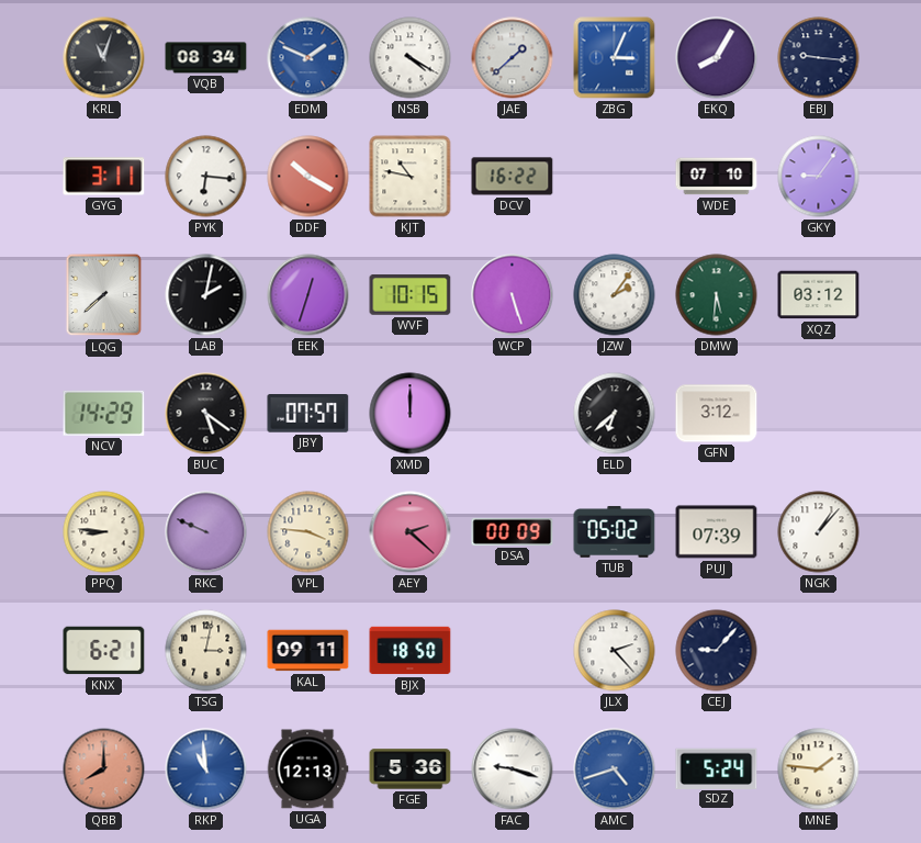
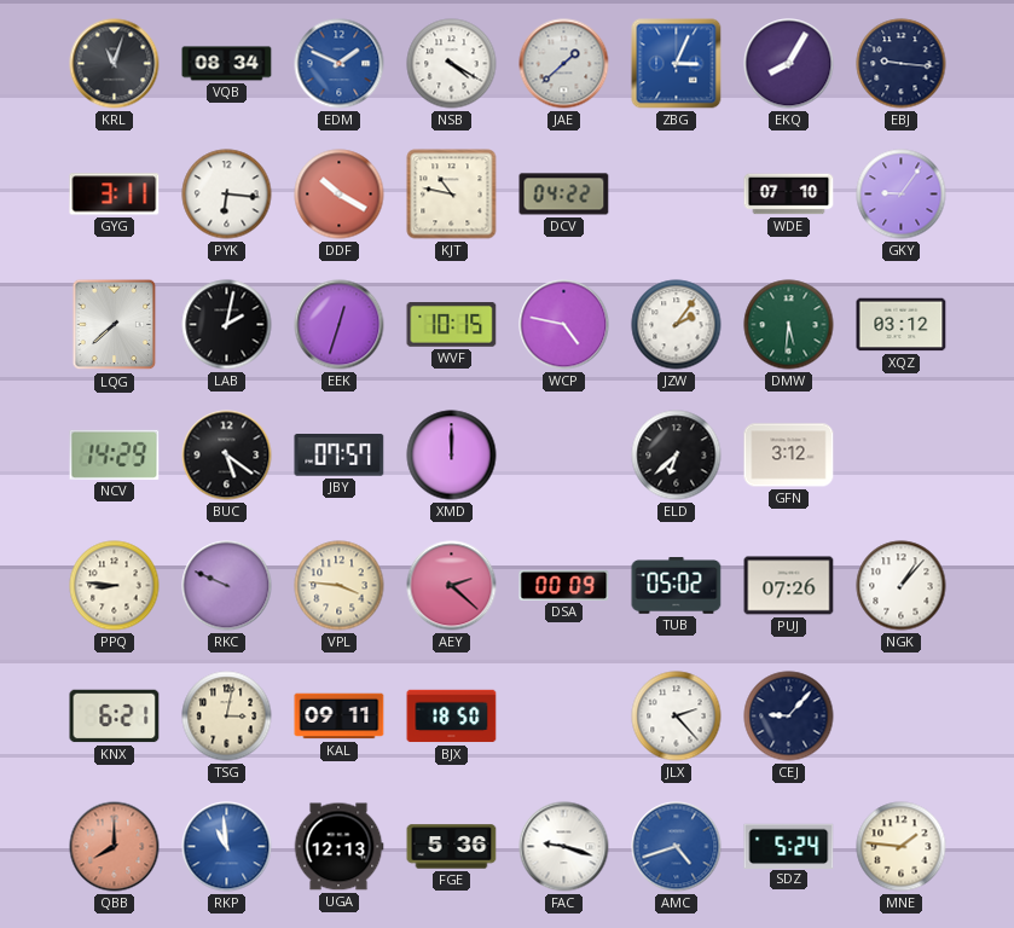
DCV: 16:22 -> 04:22
WCP: 5:27 -> 4:47
PUJ: 07:39 -> 07:26
